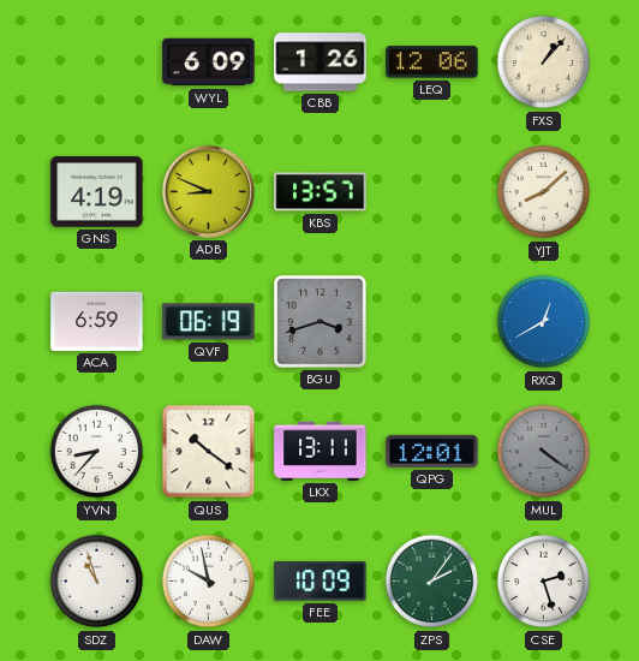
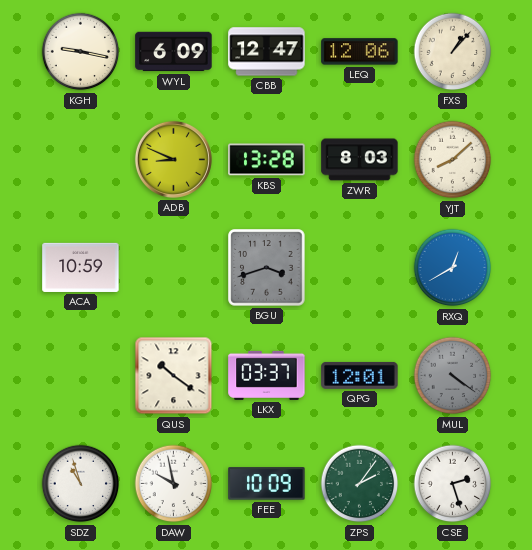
KGH: none -> 9:17
CBB: 1:26 -> 12:47
GNS: 4:19 -> none
KBS: 13:57 -> 13:28
ZWR: none -> 8:03
ACA: 6:59 -> 10:59
QVF: 06:19 -> none
YVN: 8:37 -> none
LKX: 13:11 -> 03:37
